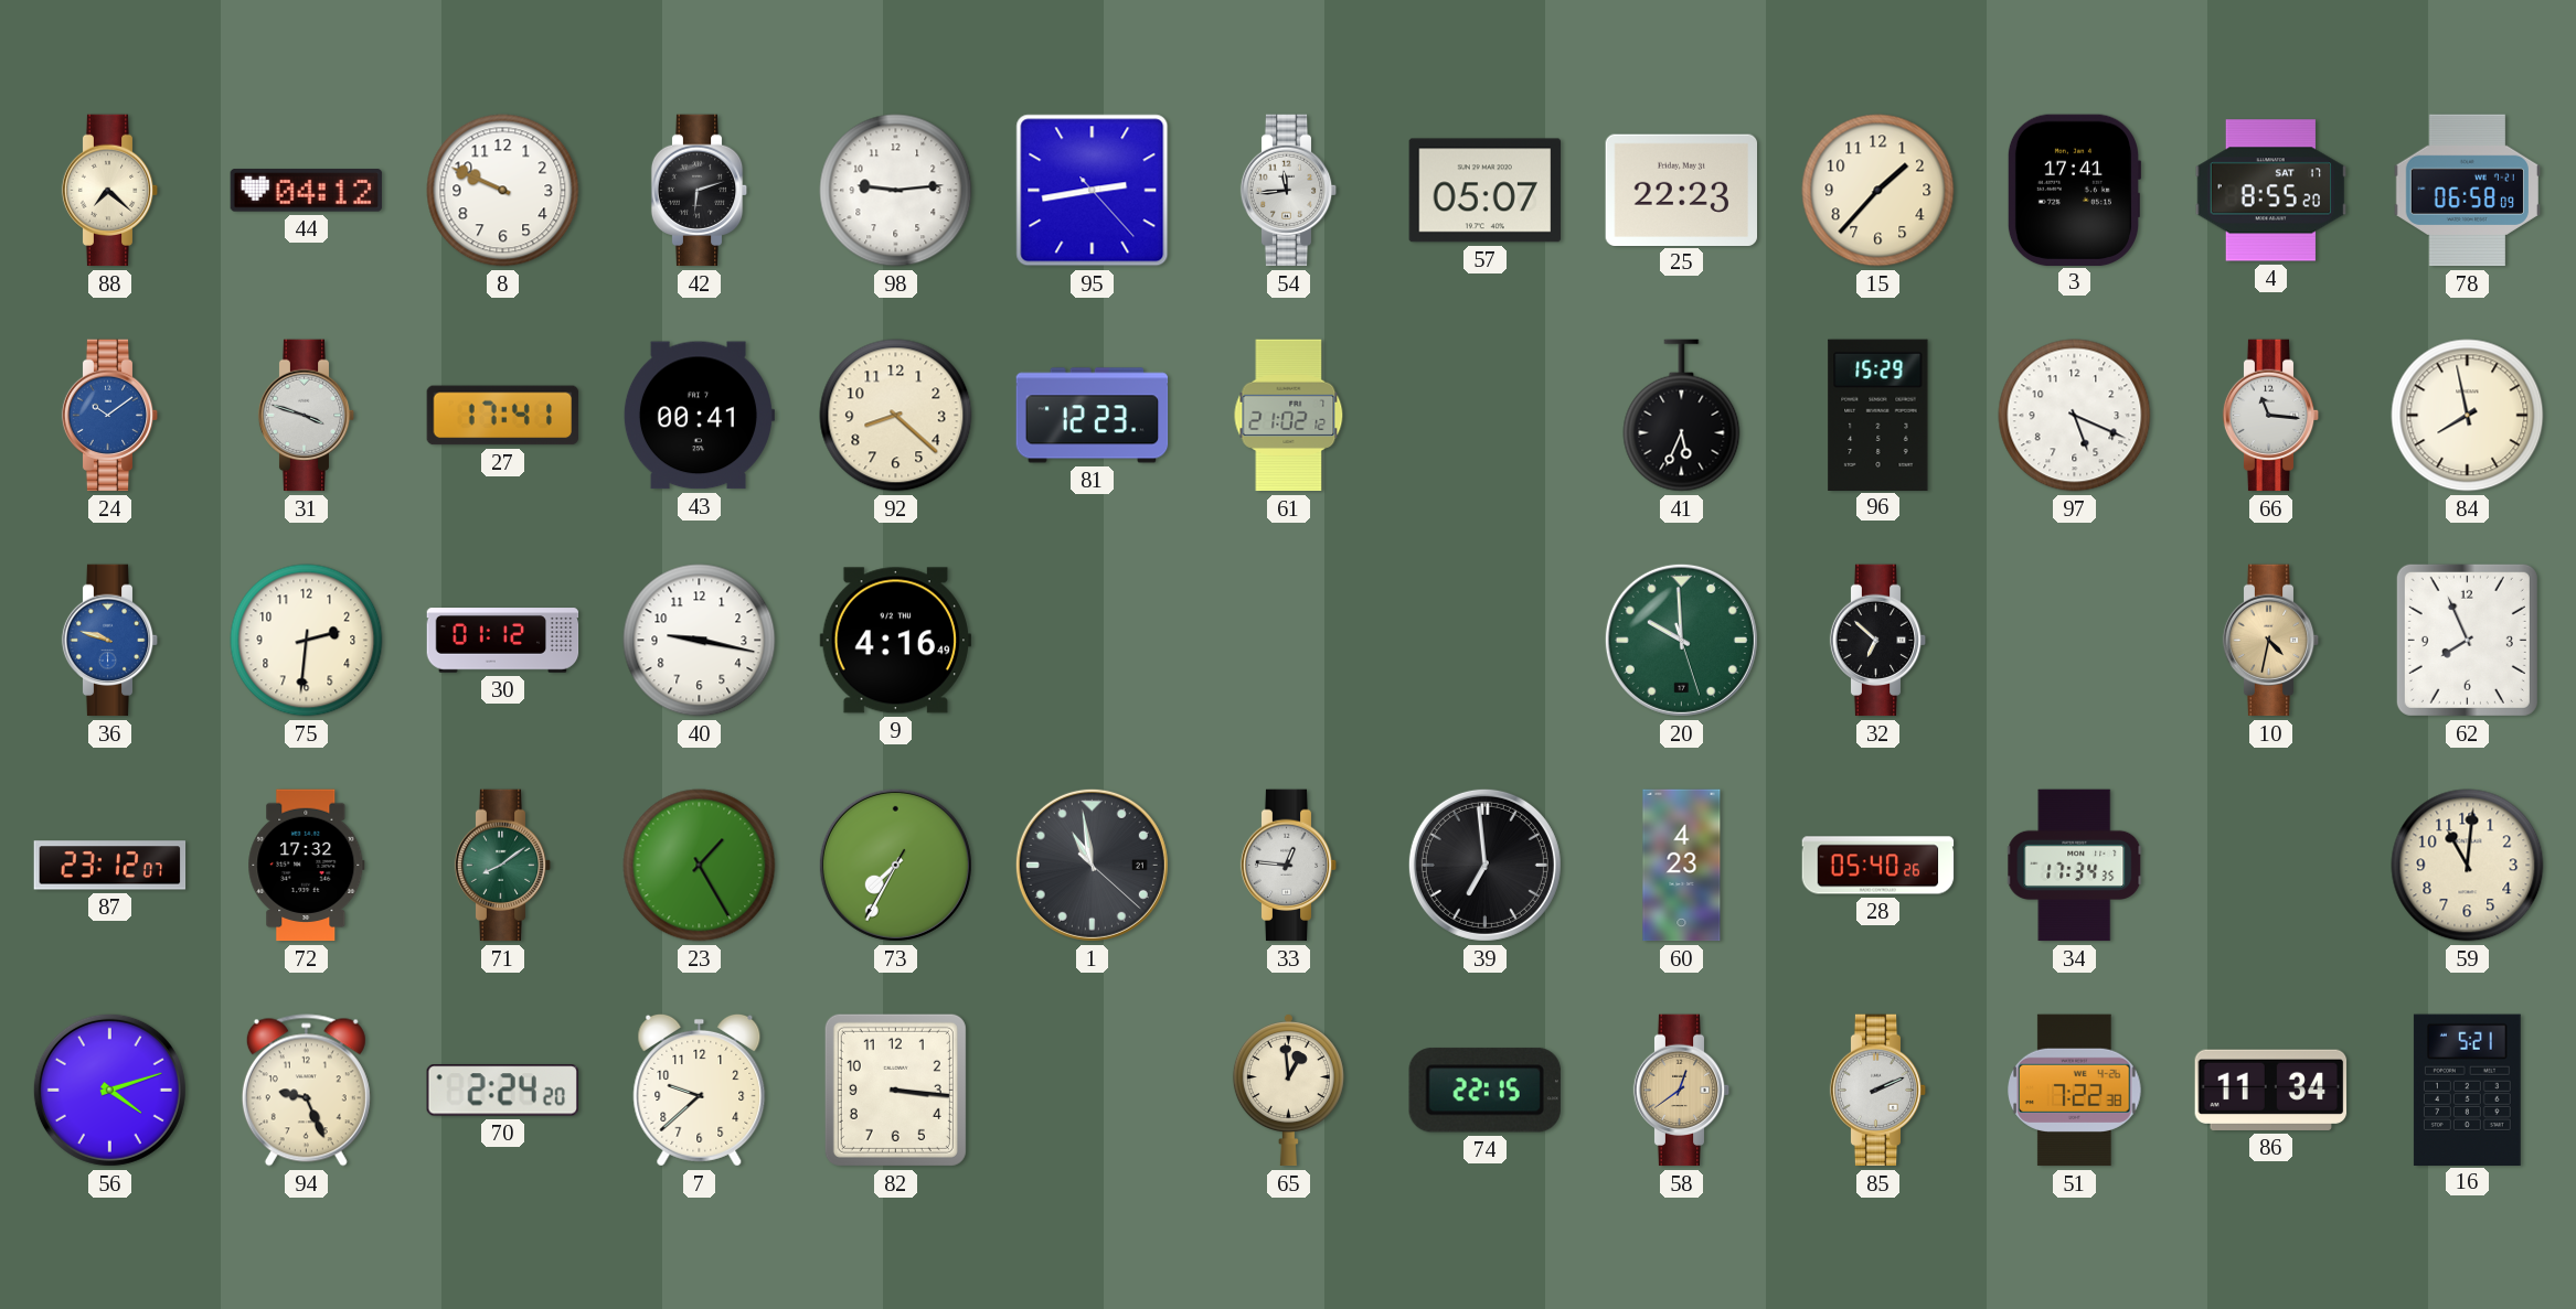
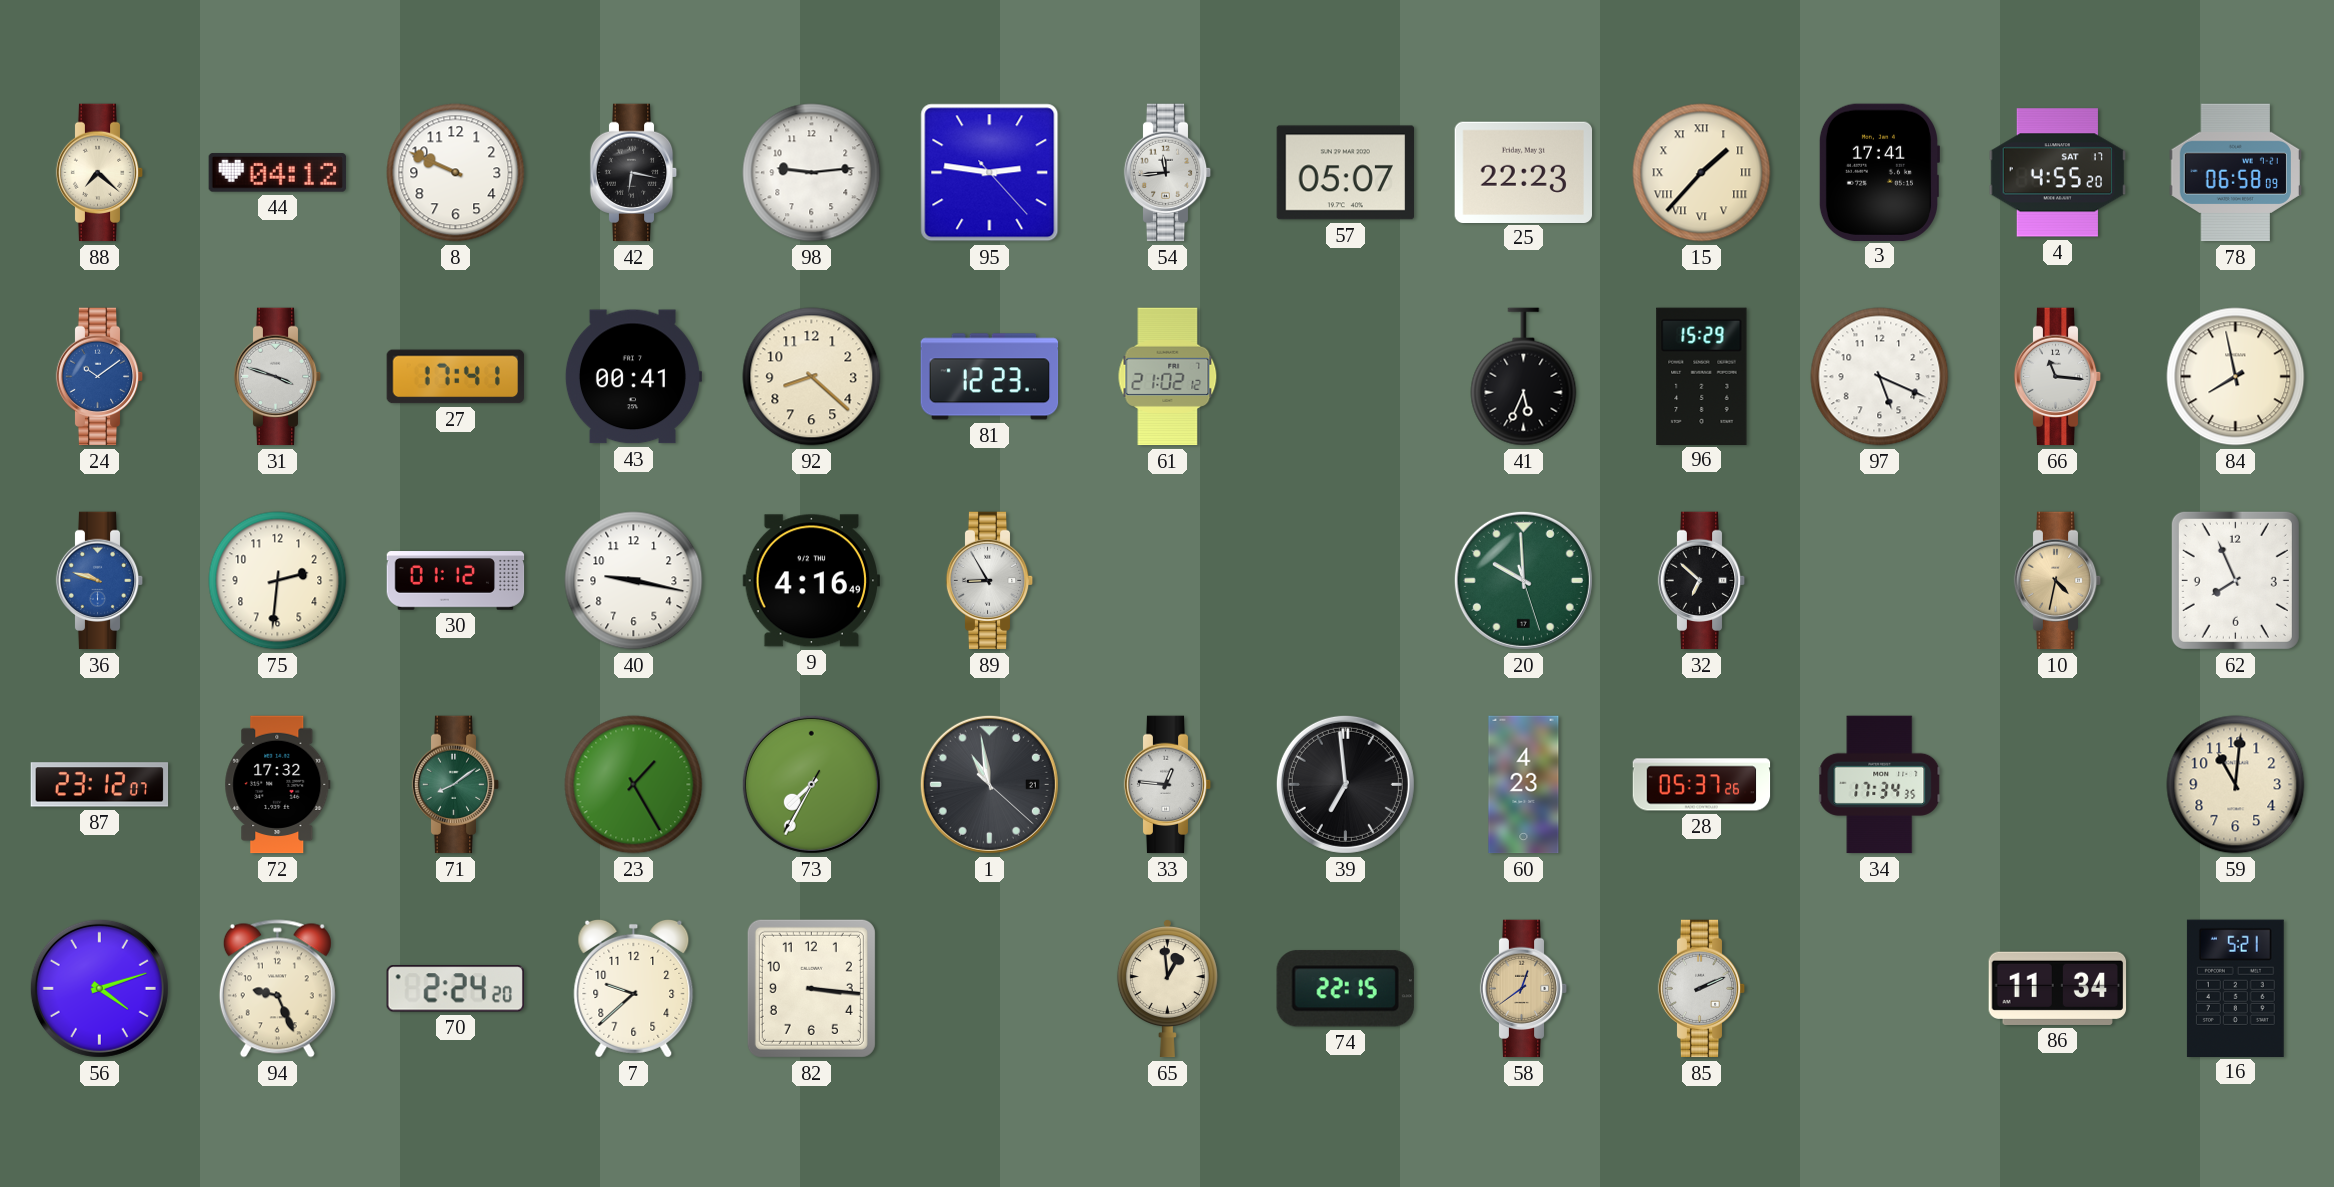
42: 6:12 -> 6:17
95: 2:43 -> 2:46
15 numerals: Arabic -> Roman
4: 8:55 -> 4:55
89: none -> 8:55
28: 05:40 -> 05:37
51: 7:22 -> none
